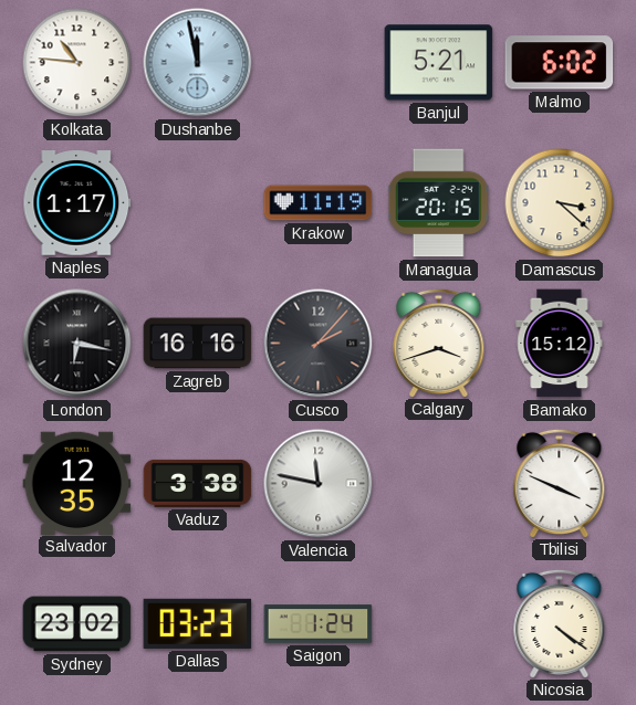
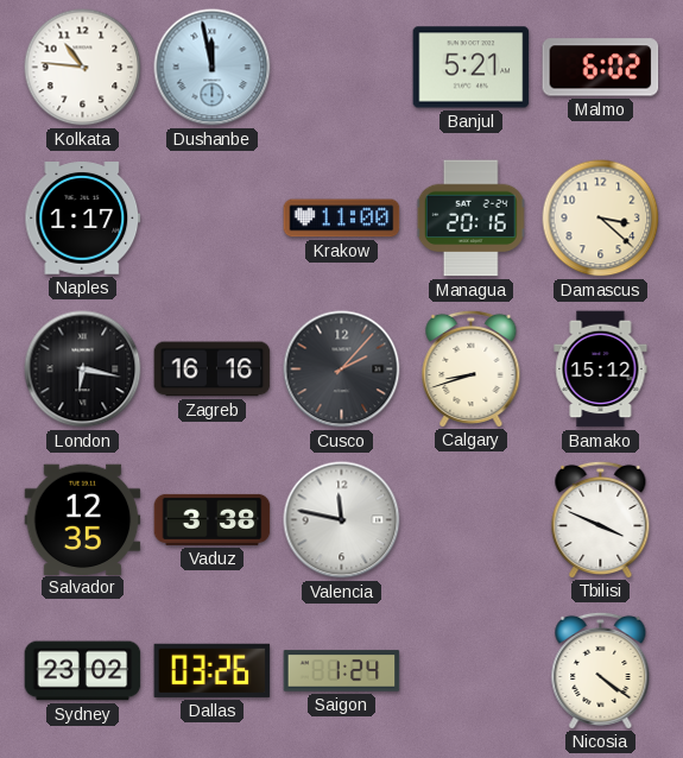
Krakow: 11:19 -> 11:00
Managua: 20:15 -> 20:16
Calgary: 3:42 -> 8:42
Dallas: 03:23 -> 03:26
